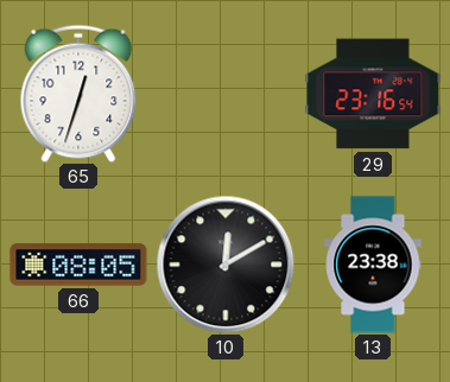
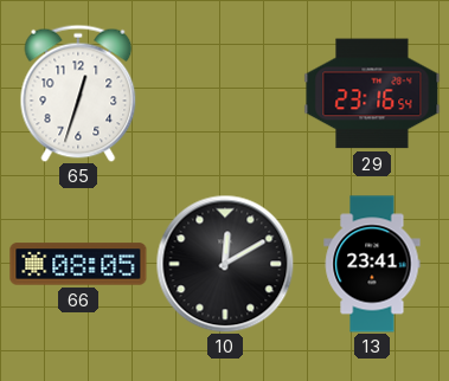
13: 23:38 -> 23:41
